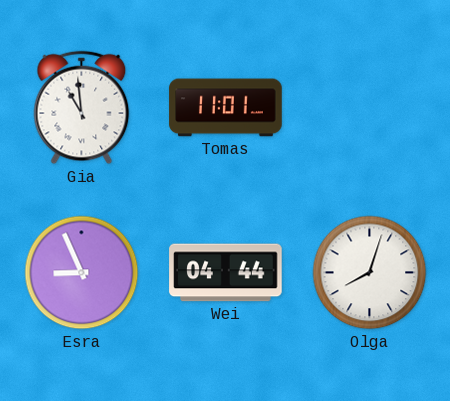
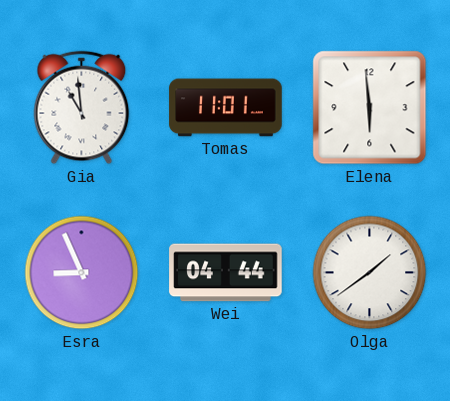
Elena: none -> 5:59
Olga: 8:03 -> 1:39
